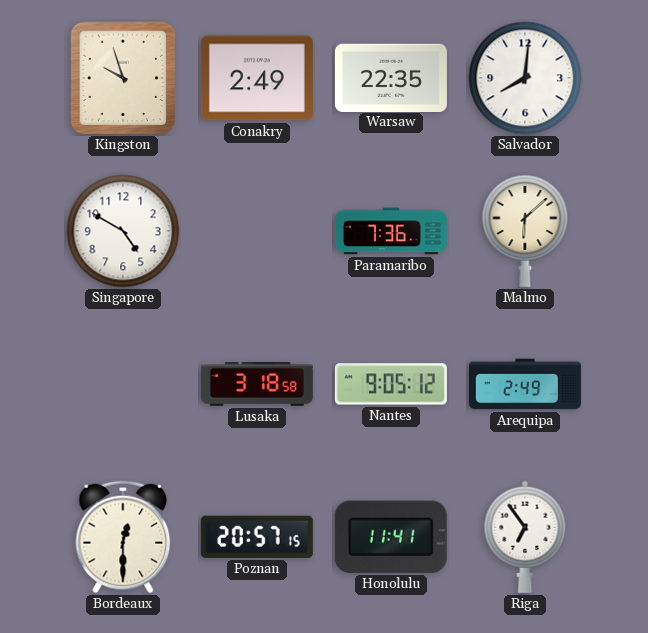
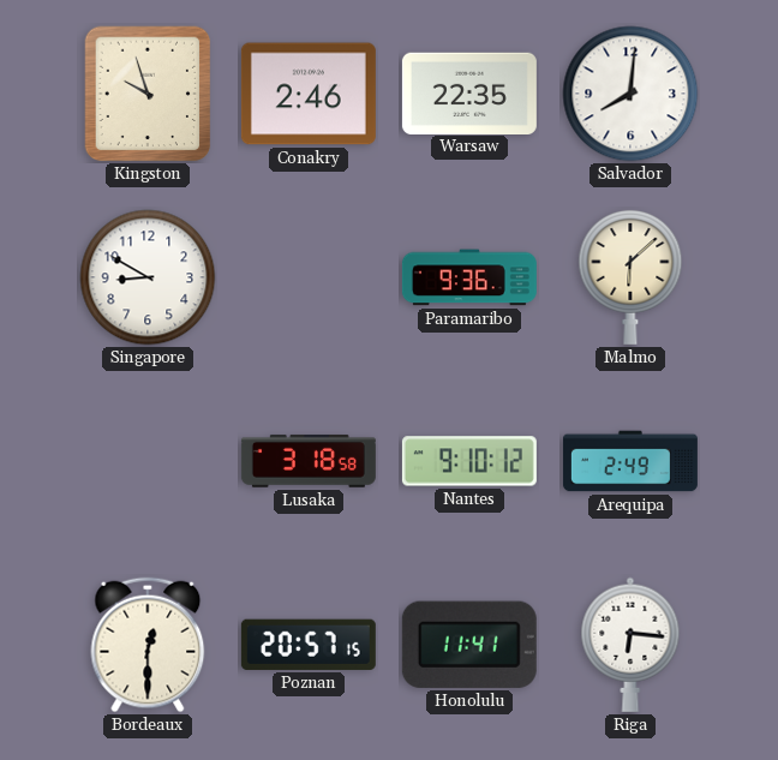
Conakry: 2:49 -> 2:46
Singapore: 4:50 -> 8:50
Paramaribo: 7:36 -> 9:36
Nantes: 9:05 -> 9:10
Riga: 6:54 -> 6:16
